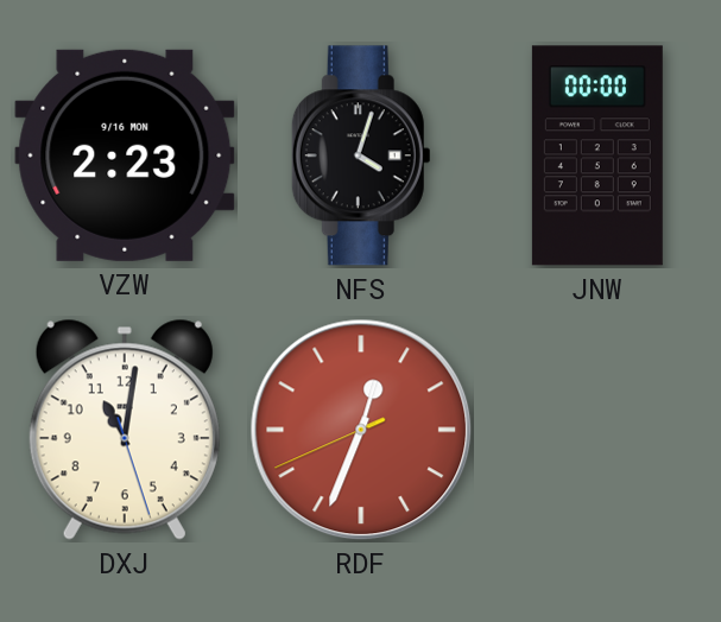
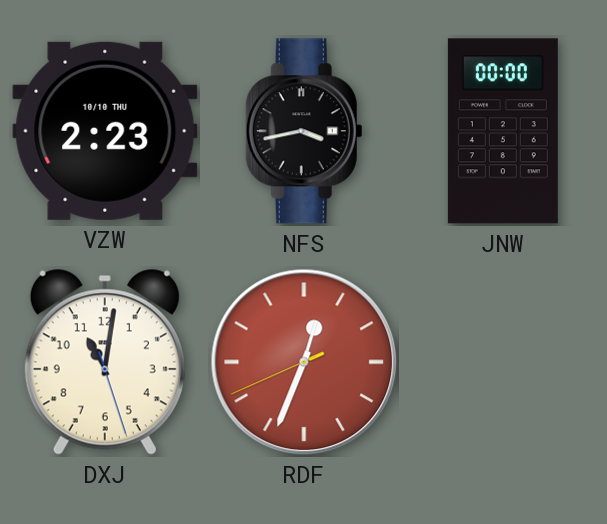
VZW date: 9/16 MON -> 10/10 THU
NFS: 4:03 -> 3:43
